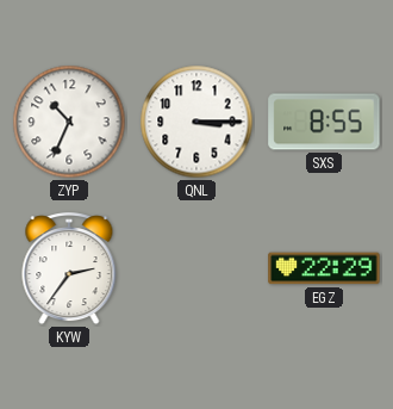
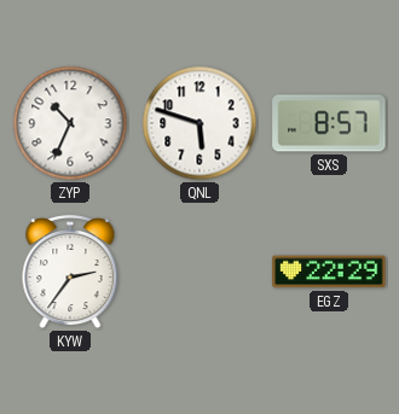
QNL: 3:15 -> 5:48
SXS: 8:55 -> 8:57
